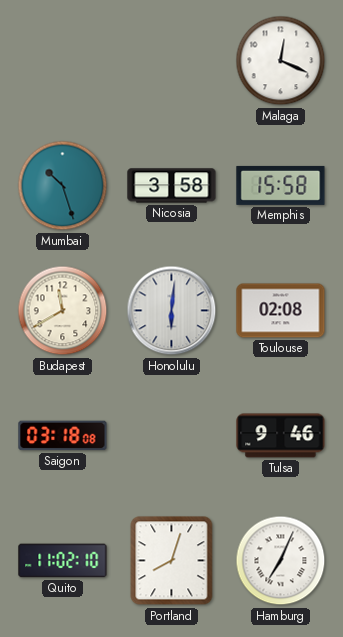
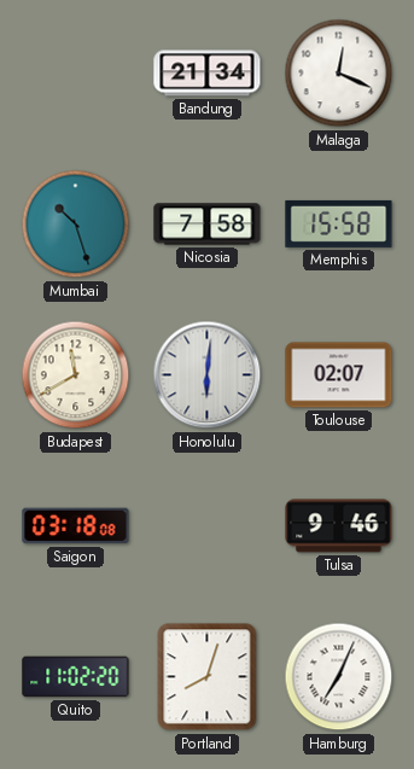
Bandung: none -> 21:34
Nicosia: 3:58 -> 7:58
Toulouse: 02:08 -> 02:07
Quito: 11:02:10 -> 11:02:20
